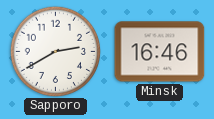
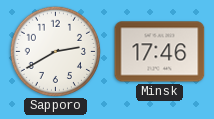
Minsk: 16:46 -> 17:46
